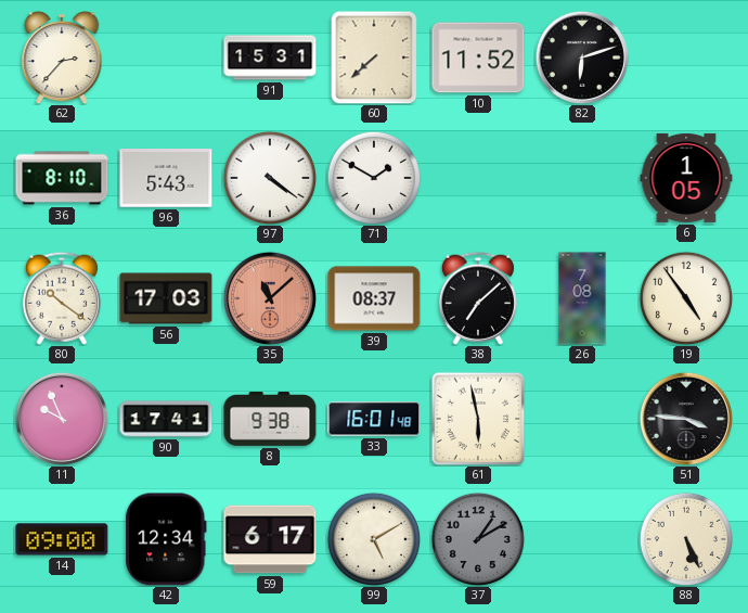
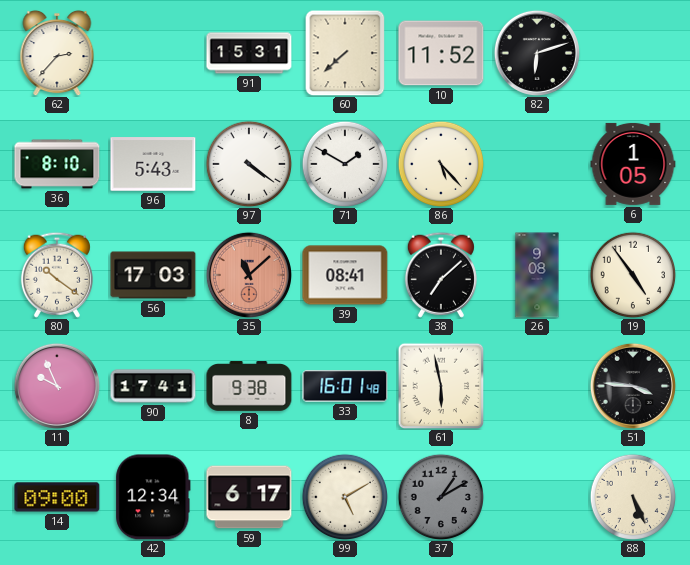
86: none -> 5:23
39: 08:37 -> 08:41
26: 7:08 -> 9:08
